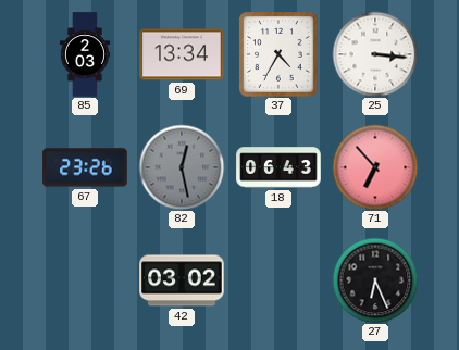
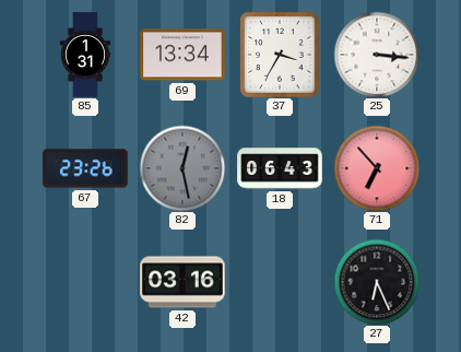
85: 2:03 -> 1:31
37: 4:35 -> 3:35
42: 03:02 -> 03:16
